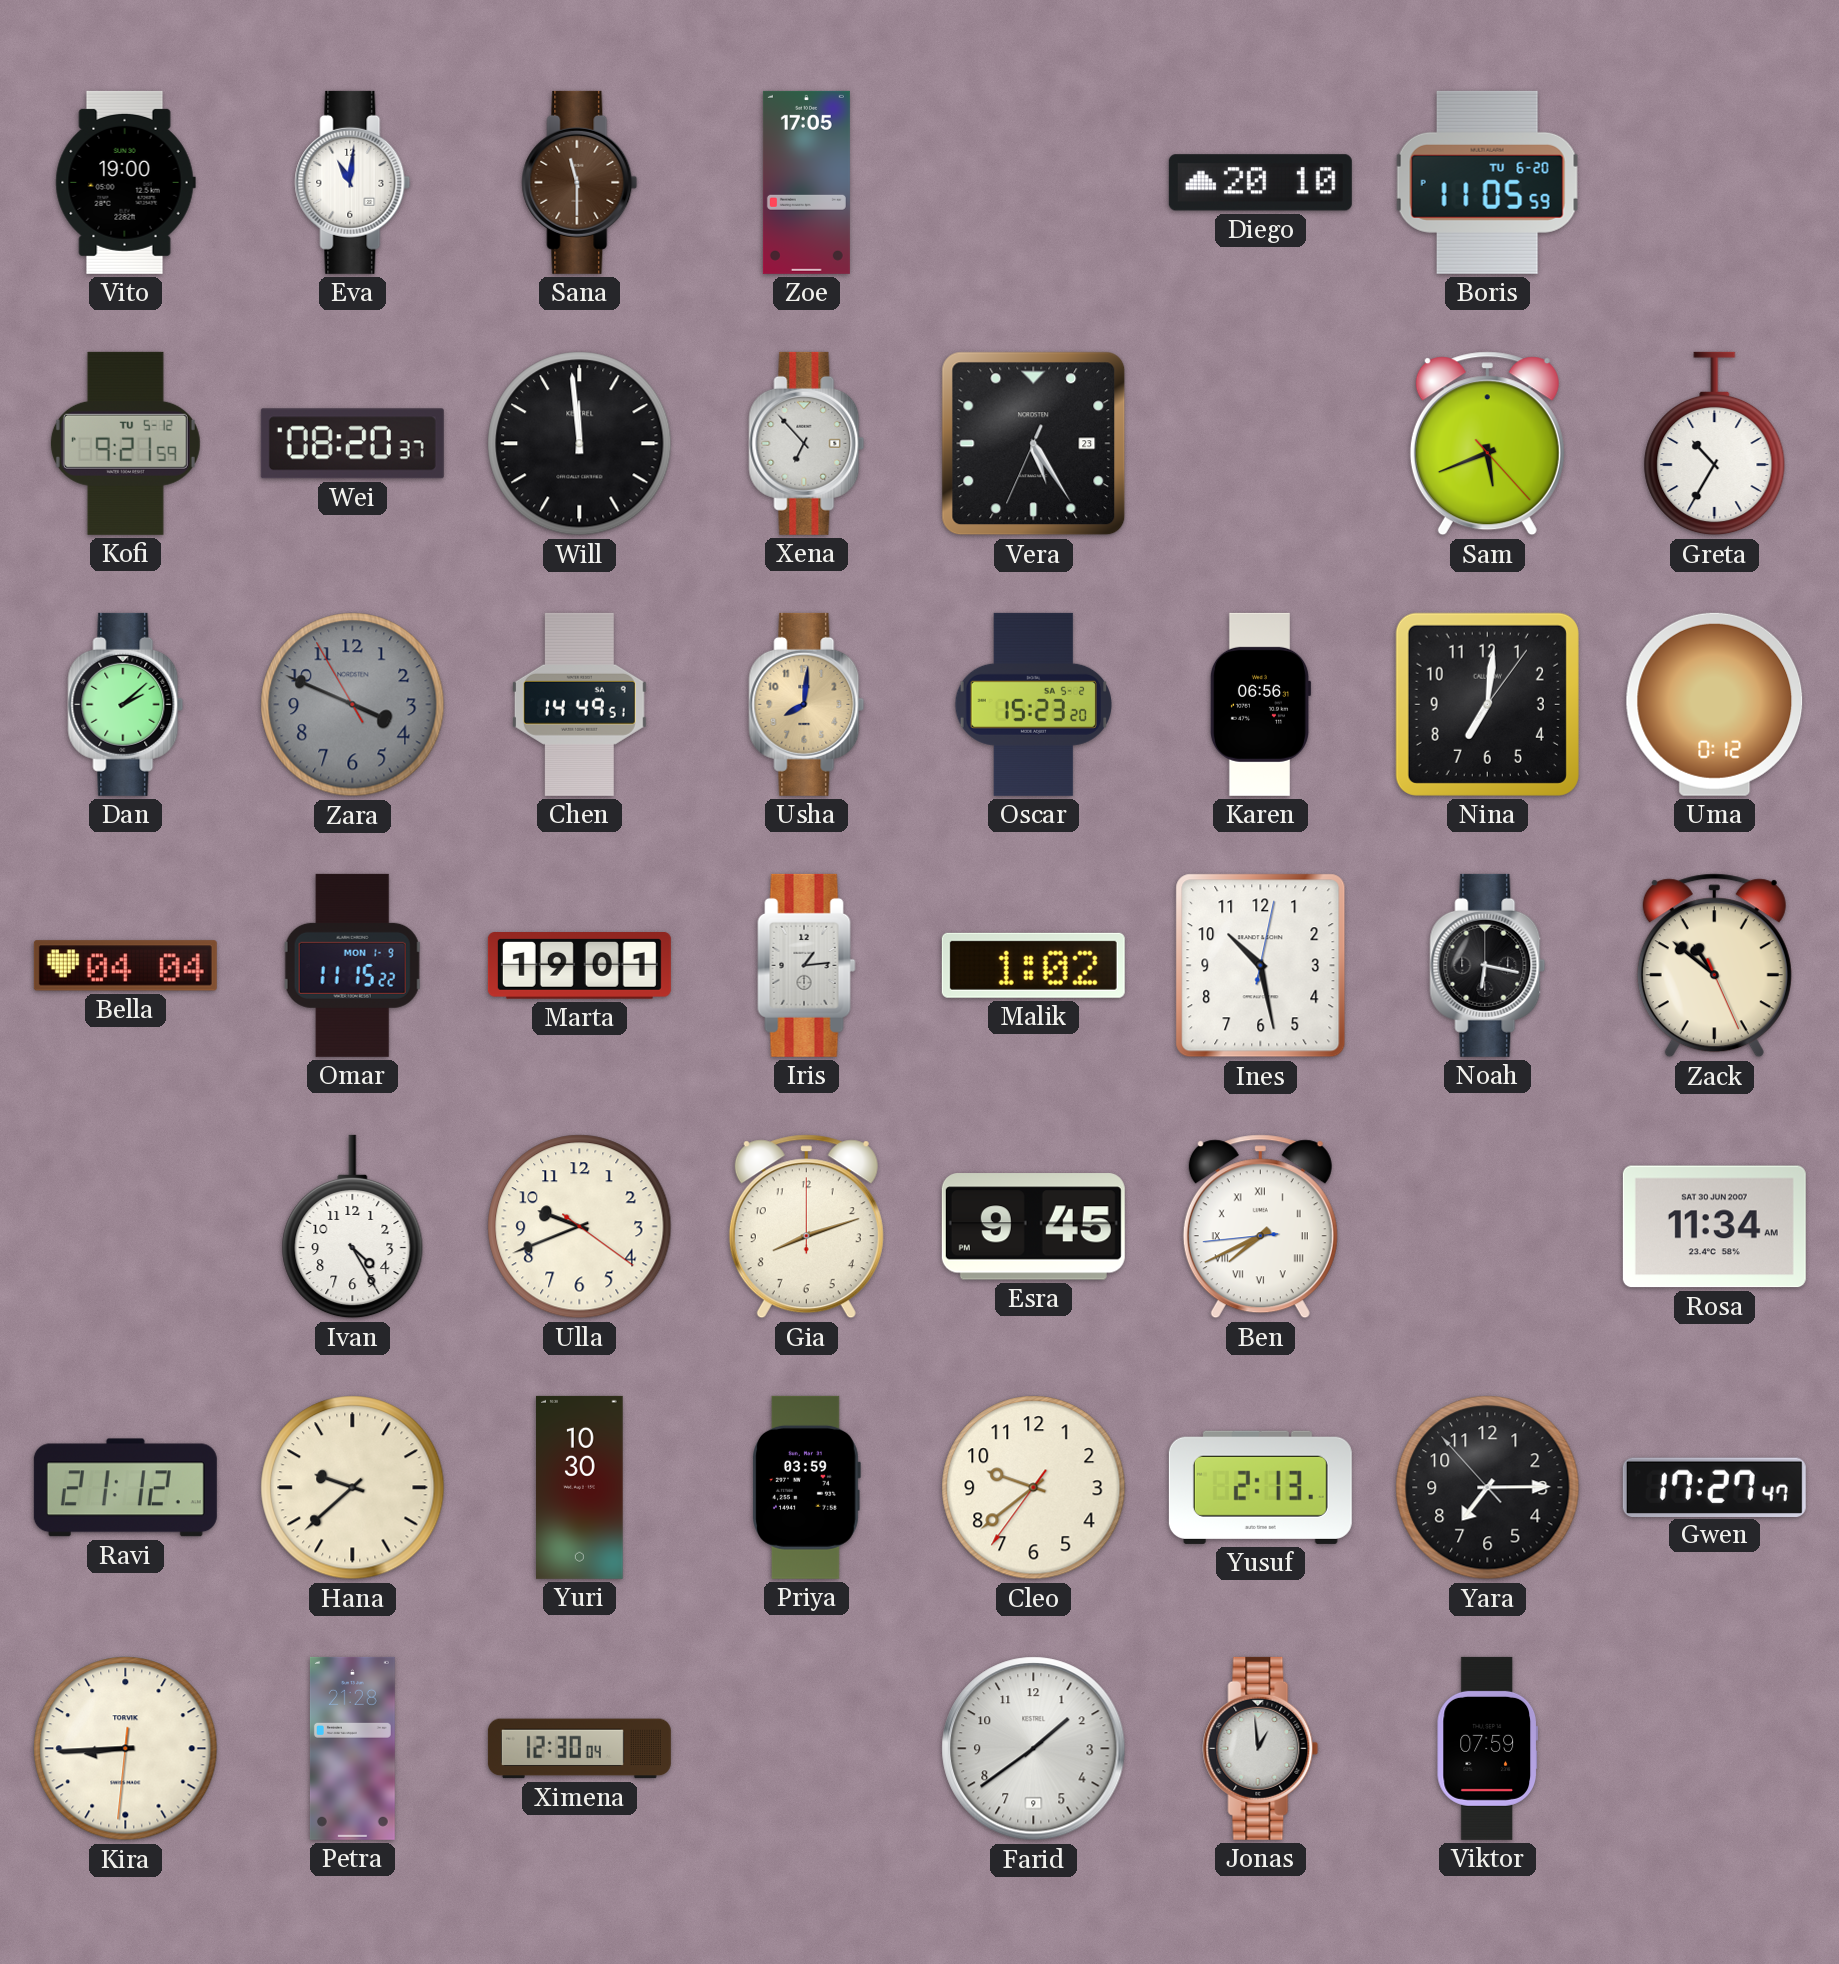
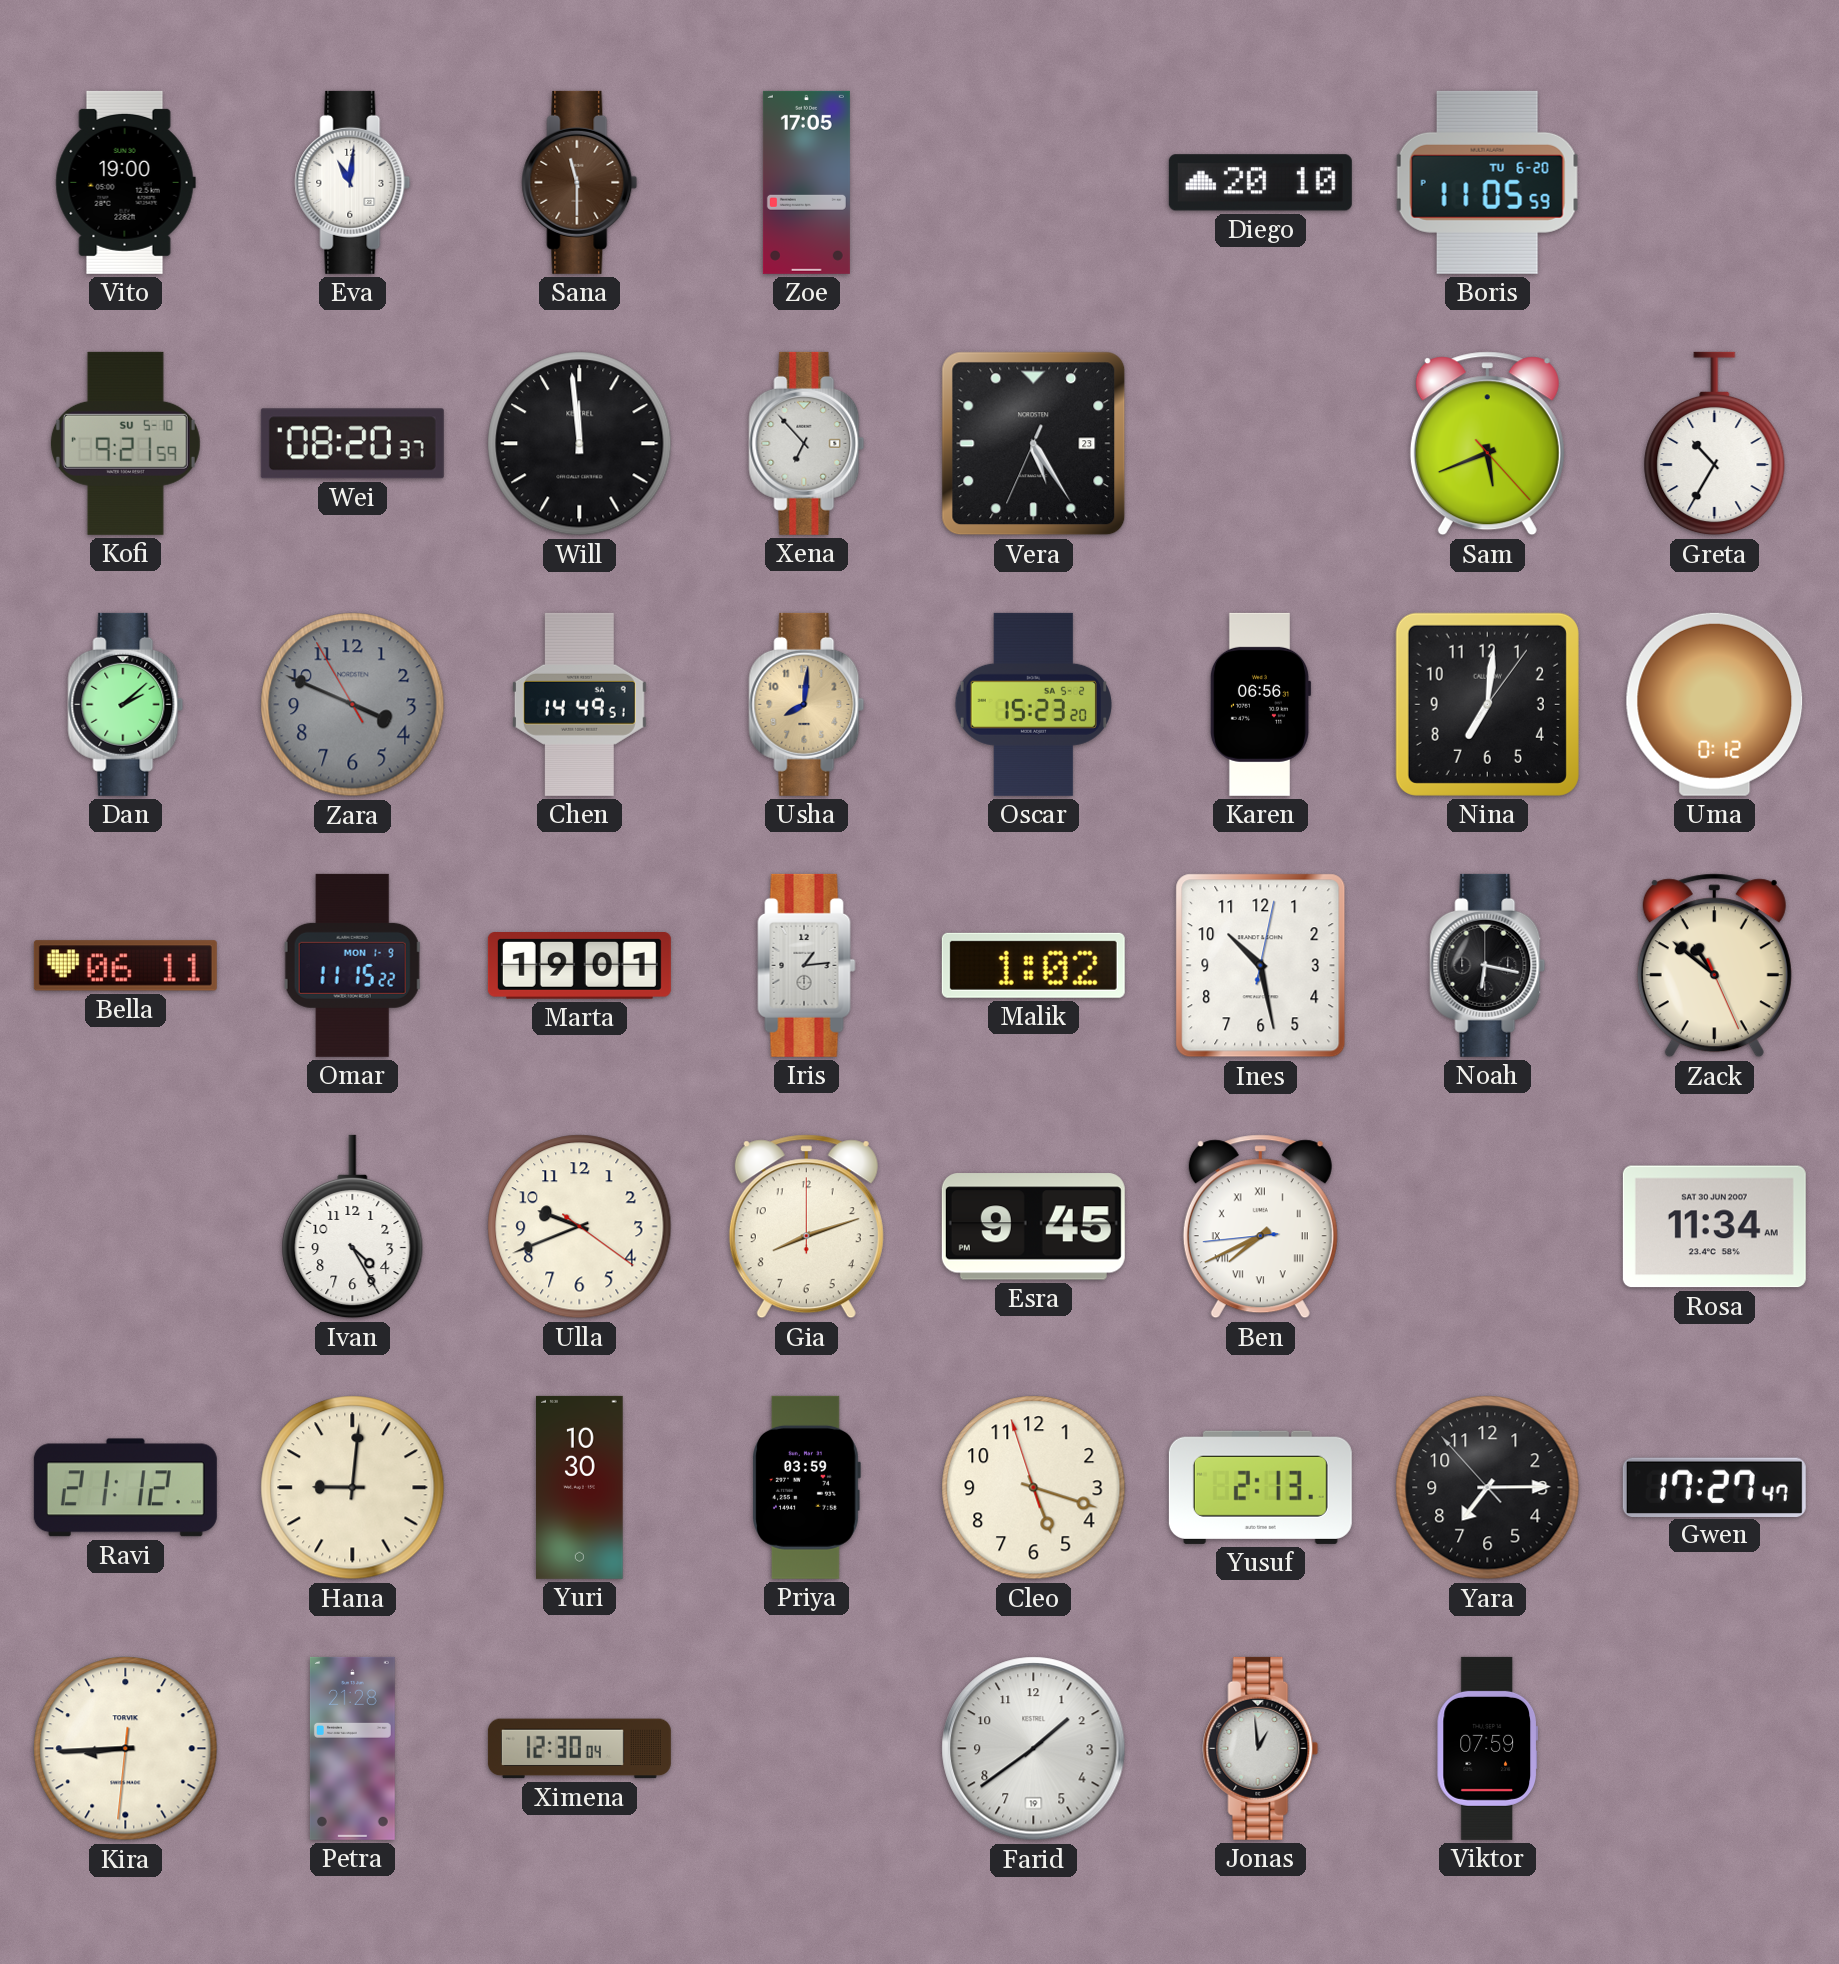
Kofi date: TU 5-12 -> SU 5-10
Bella: 04:04 -> 06:11
Hana: 9:38 -> 9:01
Cleo: 9:38 -> 5:17
Farid date: 9 -> 19
